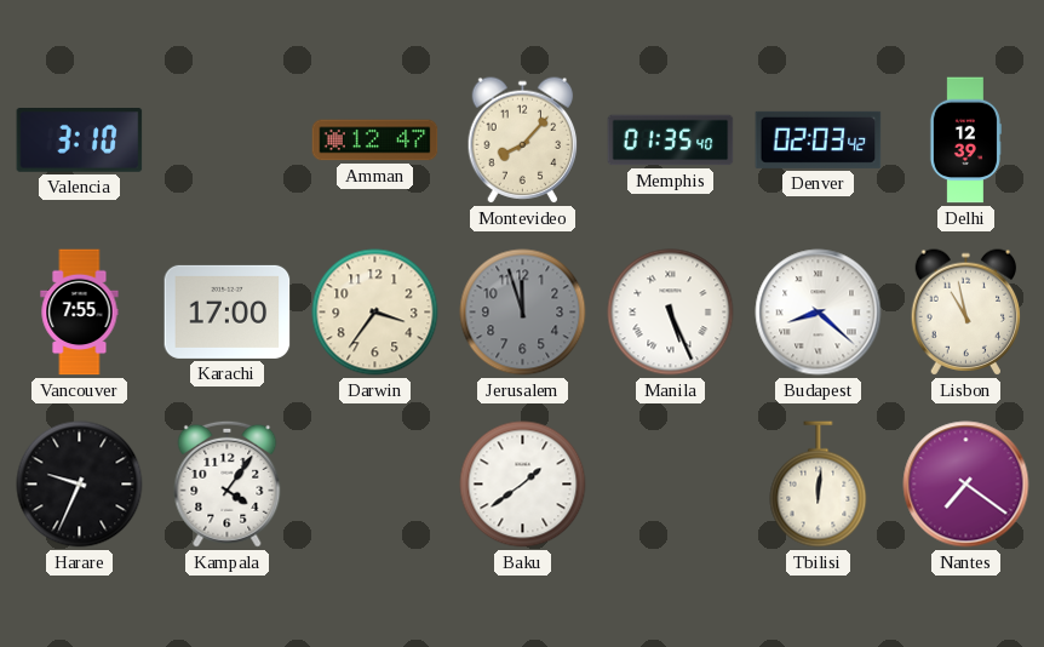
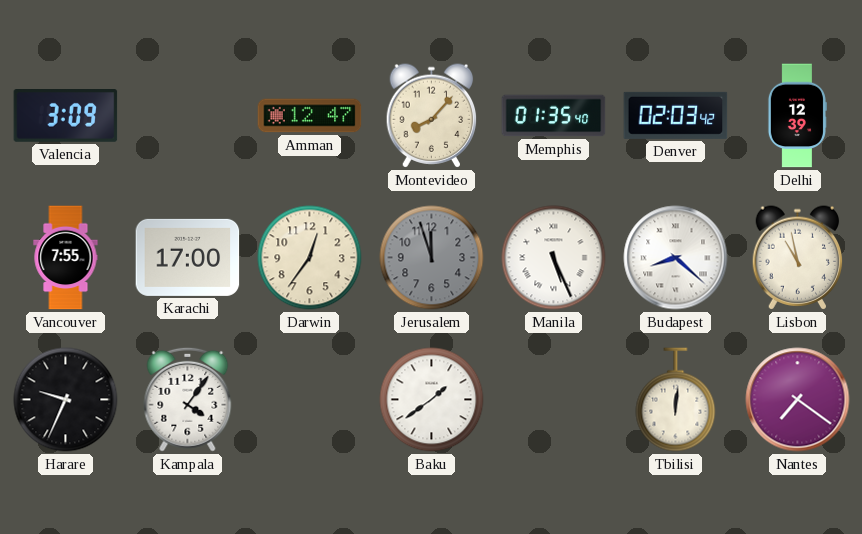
Valencia: 3:10 -> 3:09
Darwin: 3:36 -> 12:36
